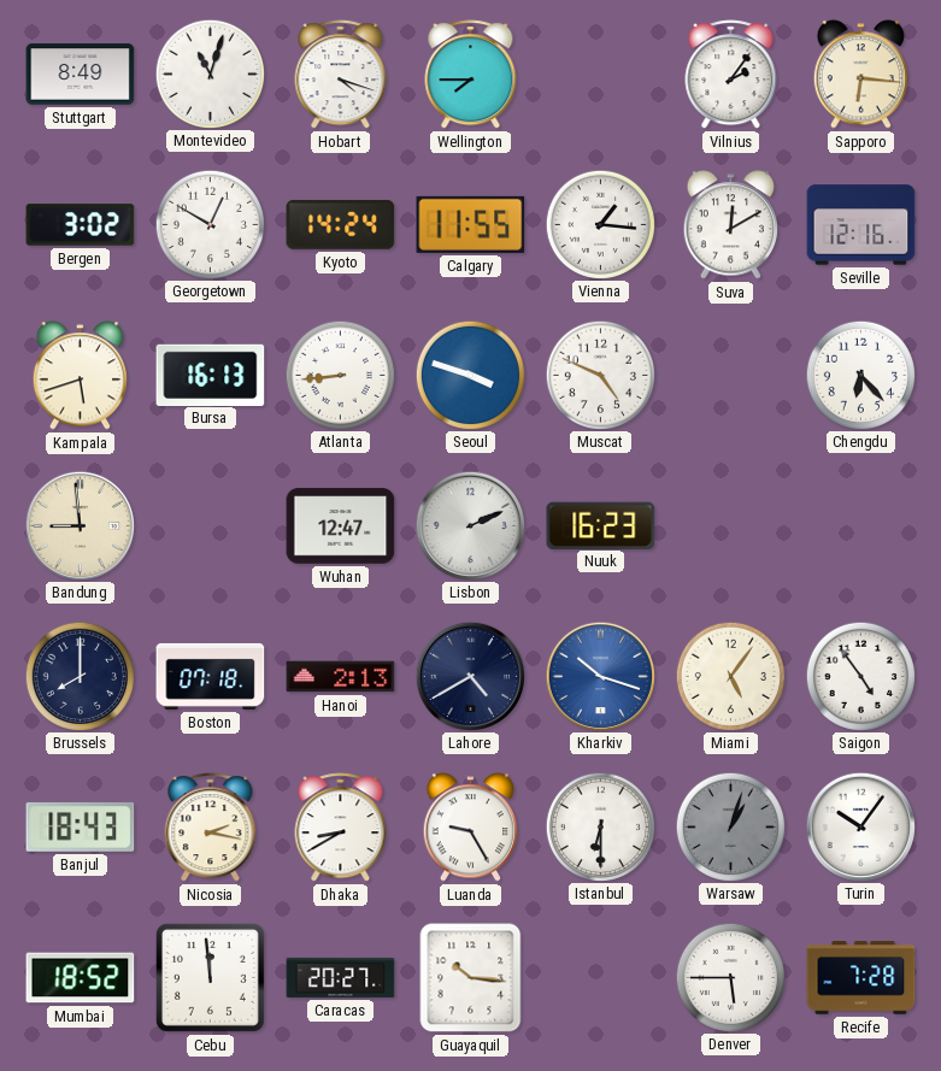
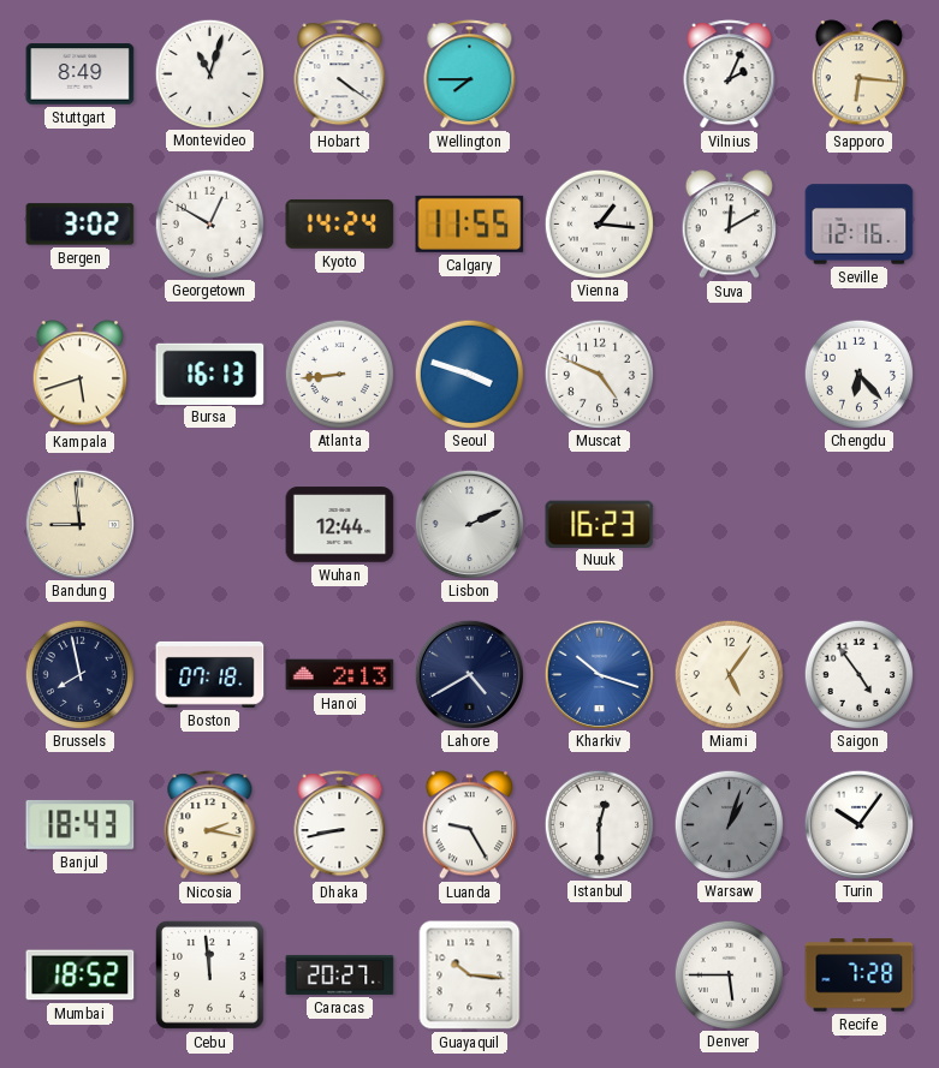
Hobart: 4:18 -> 4:21
Vilnius: 2:06 -> 2:04
Wuhan: 12:47 -> 12:44
Brussels: 8:00 -> 7:58
Dhaka: 8:40 -> 8:43
Istanbul: 6:30 -> 12:30
